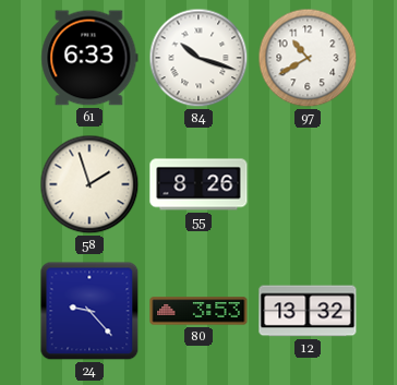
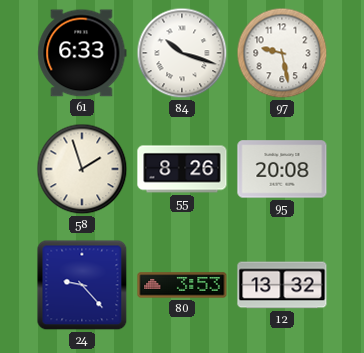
97: 10:40 -> 9:28
95: none -> 20:08
